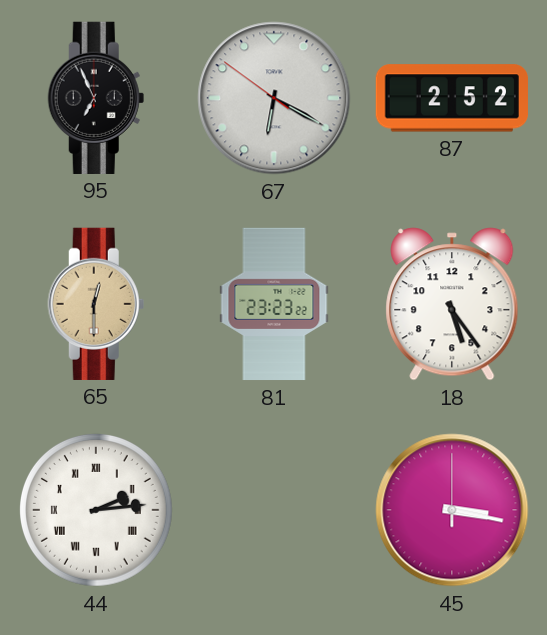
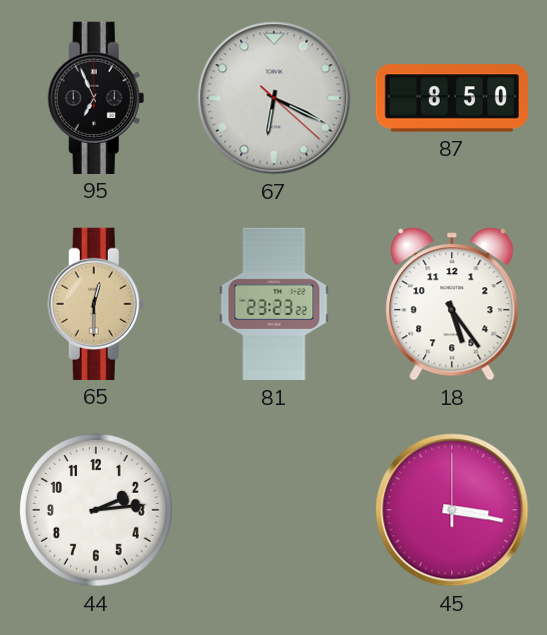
67: 6:19:51 -> 6:19:22
87: 2:52 -> 8:50
44 numerals: Roman -> Arabic
